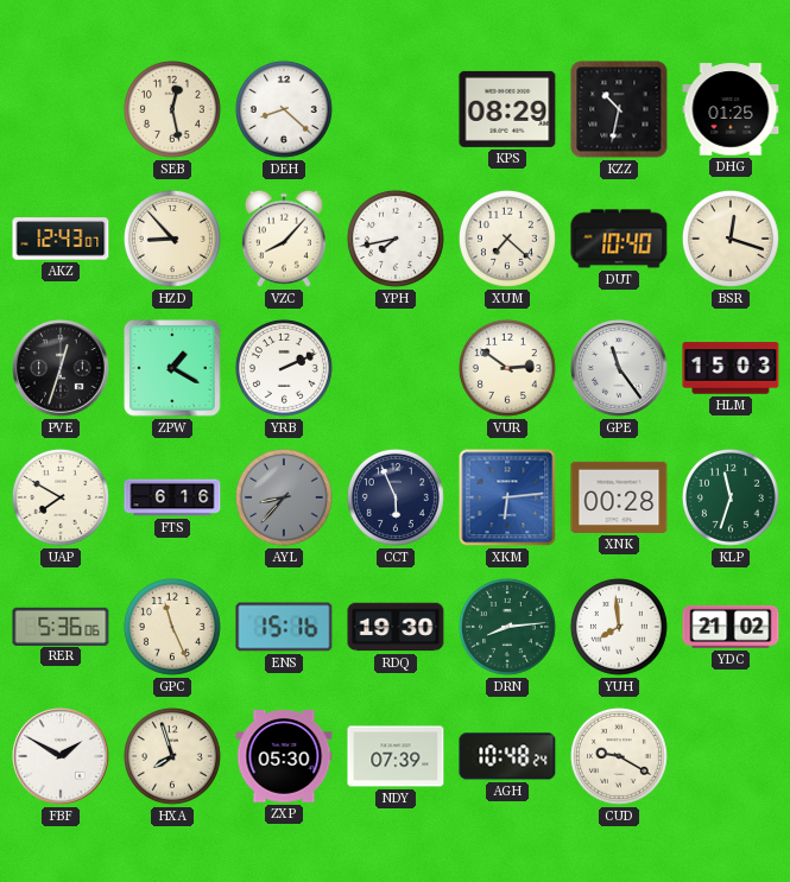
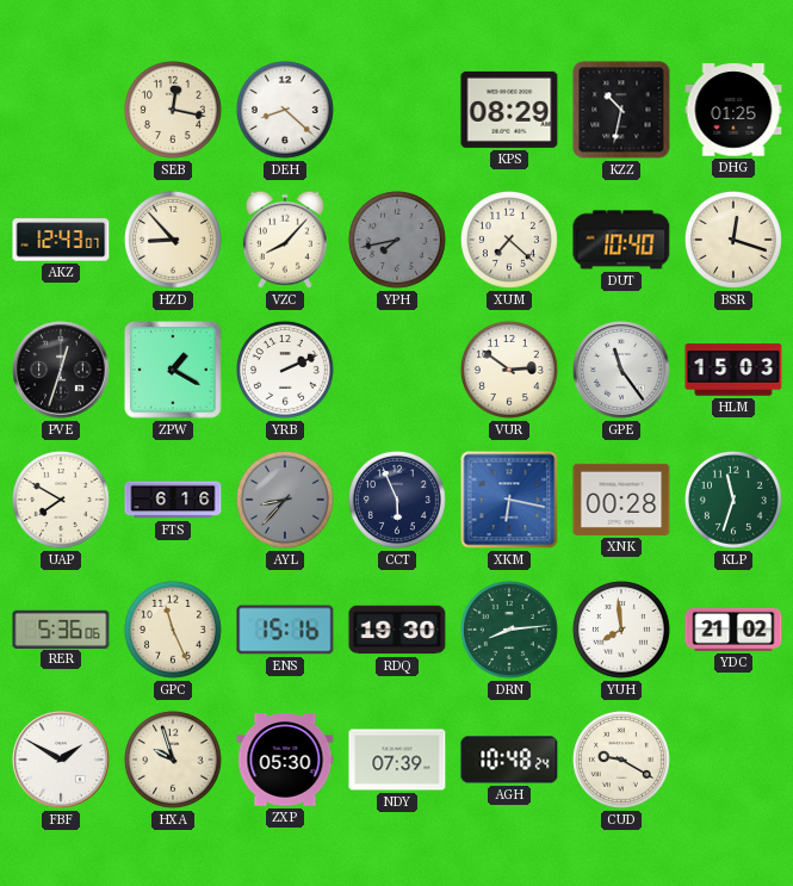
SEB: 12:28 -> 12:17
YPH dial: white -> grey
XKM: 6:14 -> 6:17
HXA: 7:57 -> 9:57
